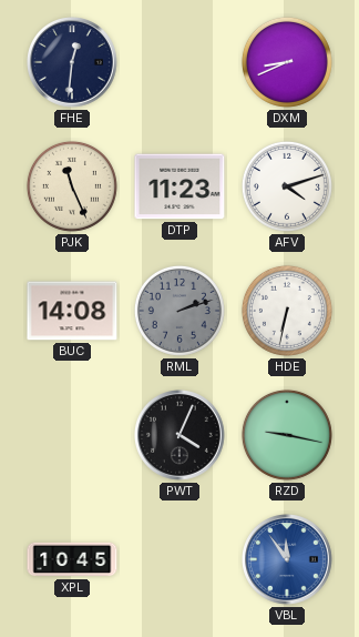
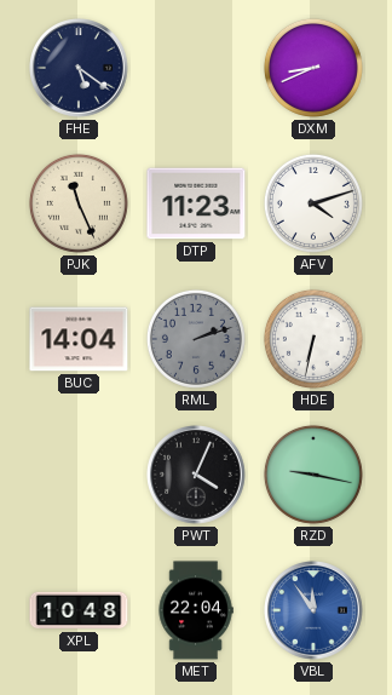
FHE: 12:31 -> 5:21
BUC: 14:08 -> 14:04
XPL: 10:45 -> 10:48
MET: none -> 22:04
